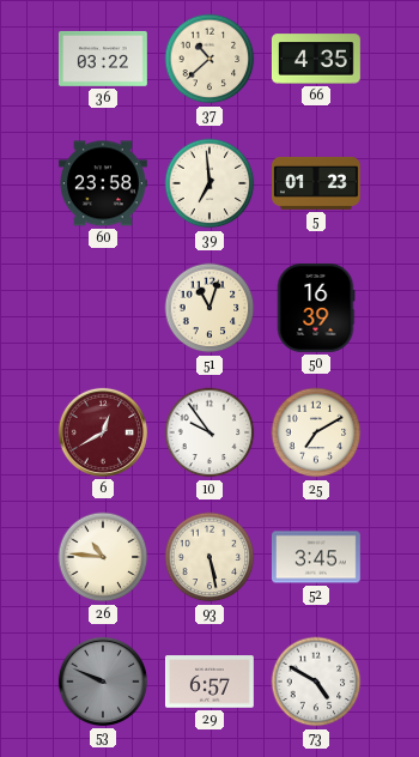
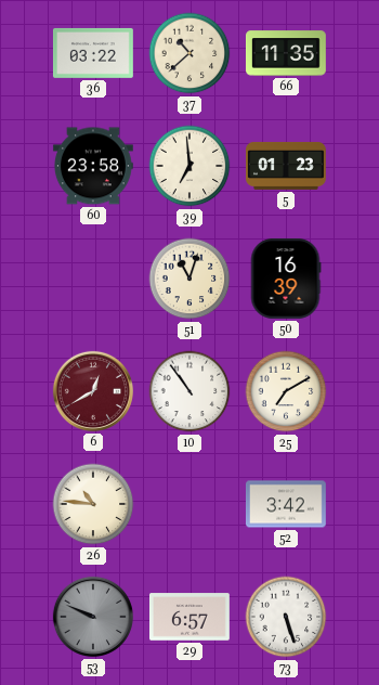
66: 4:35 -> 11:35
10: 9:54 -> 10:54
93: 5:28 -> none
52: 3:45 -> 3:42
73: 4:50 -> 5:27
